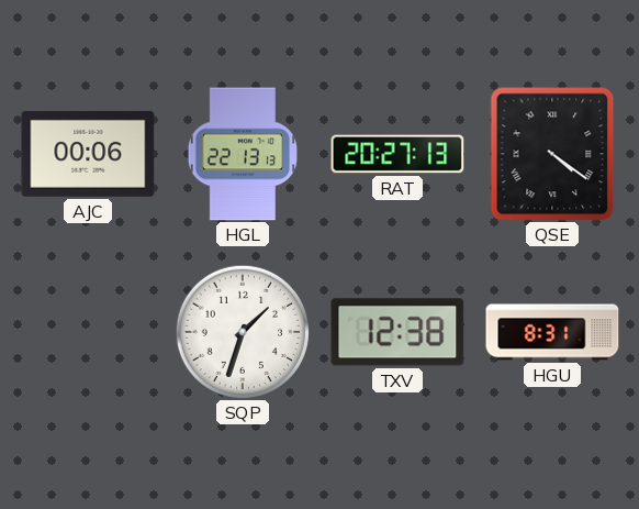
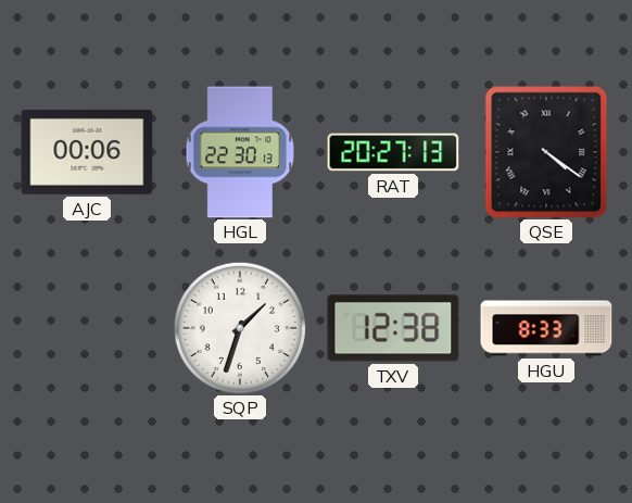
HGL: 22:13 -> 22:30
HGU: 8:31 -> 8:33
